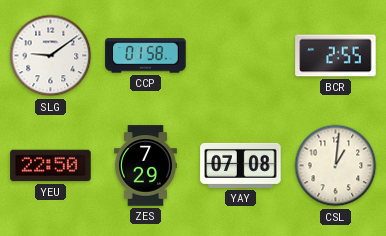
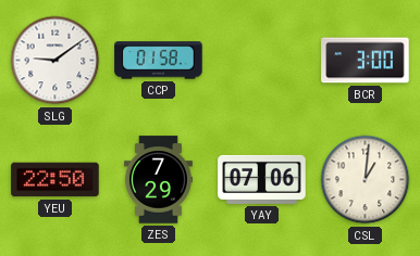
BCR: 2:55 -> 3:00
YAY: 07:08 -> 07:06
